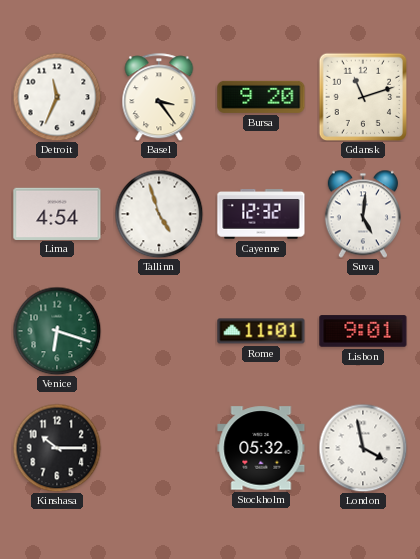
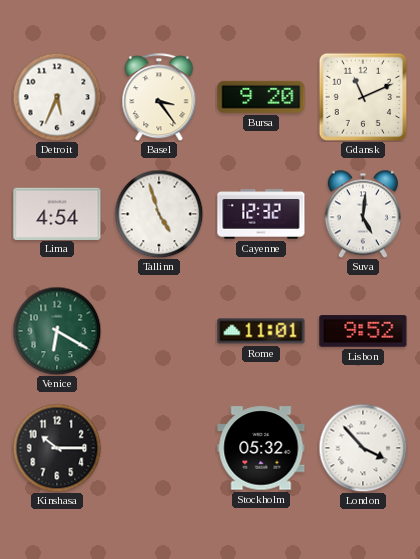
Detroit: 11:34 -> 5:34
Gdansk: 11:12 -> 11:11
Venice: 6:18 -> 6:20
Lisbon: 9:01 -> 9:52
London: 3:58 -> 3:53
